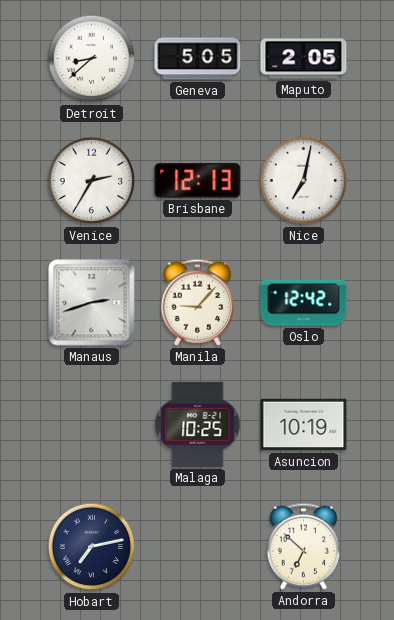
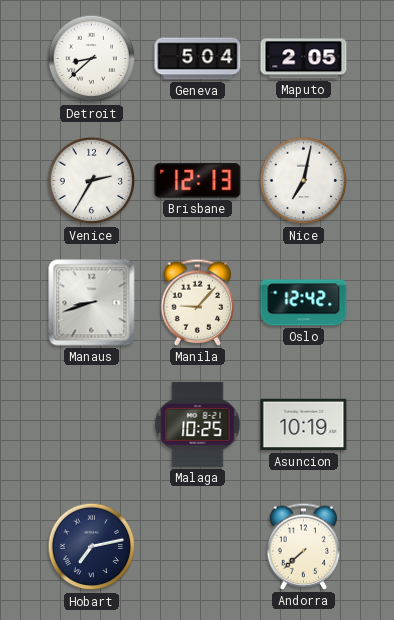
Geneva: 5:05 -> 5:04
Manaus: 2:42 -> 8:42
Andorra: 6:52 -> 7:38
